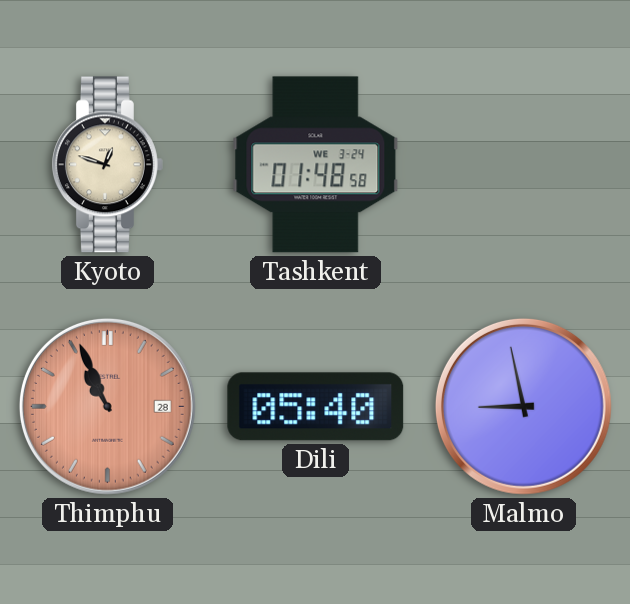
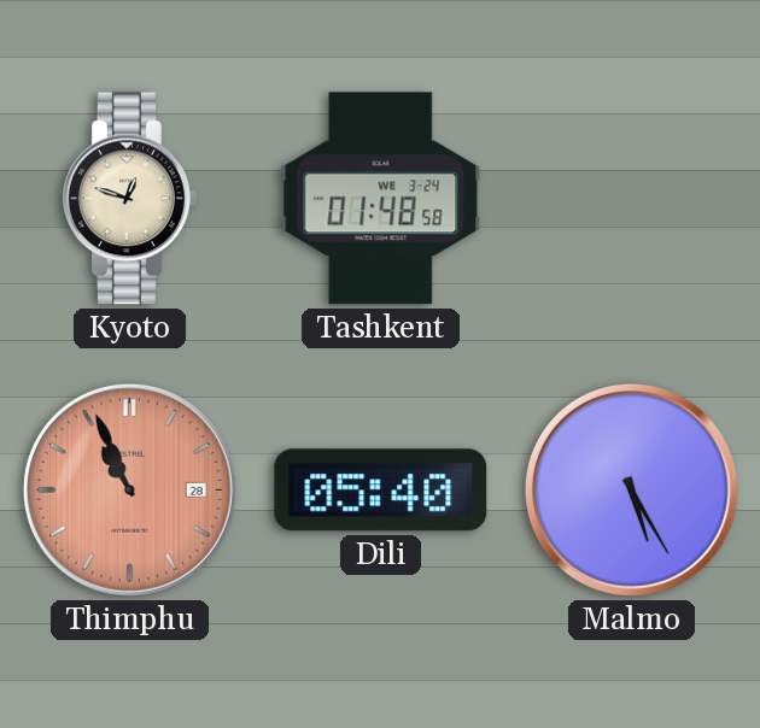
Malmo: 8:58 -> 5:25
